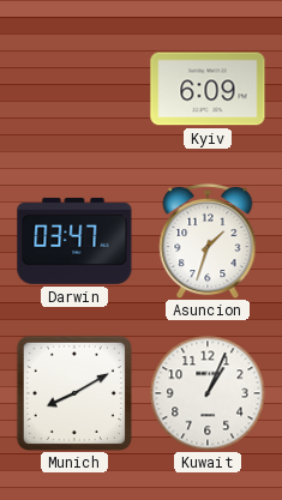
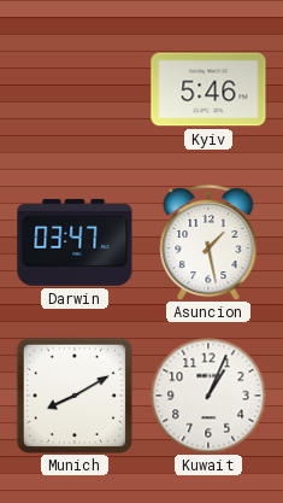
Kyiv: 6:09 -> 5:46
Asuncion: 1:33 -> 1:28
